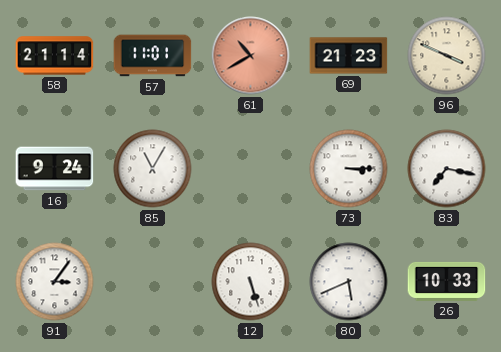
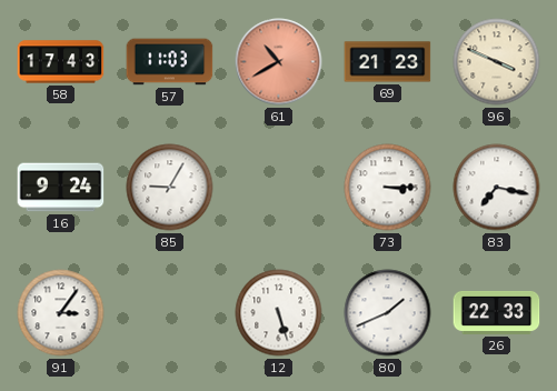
58: 21:14 -> 17:43
57: 11:01 -> 11:03
85: 11:05 -> 9:05
80: 5:41 -> 1:41
26: 10:33 -> 22:33
